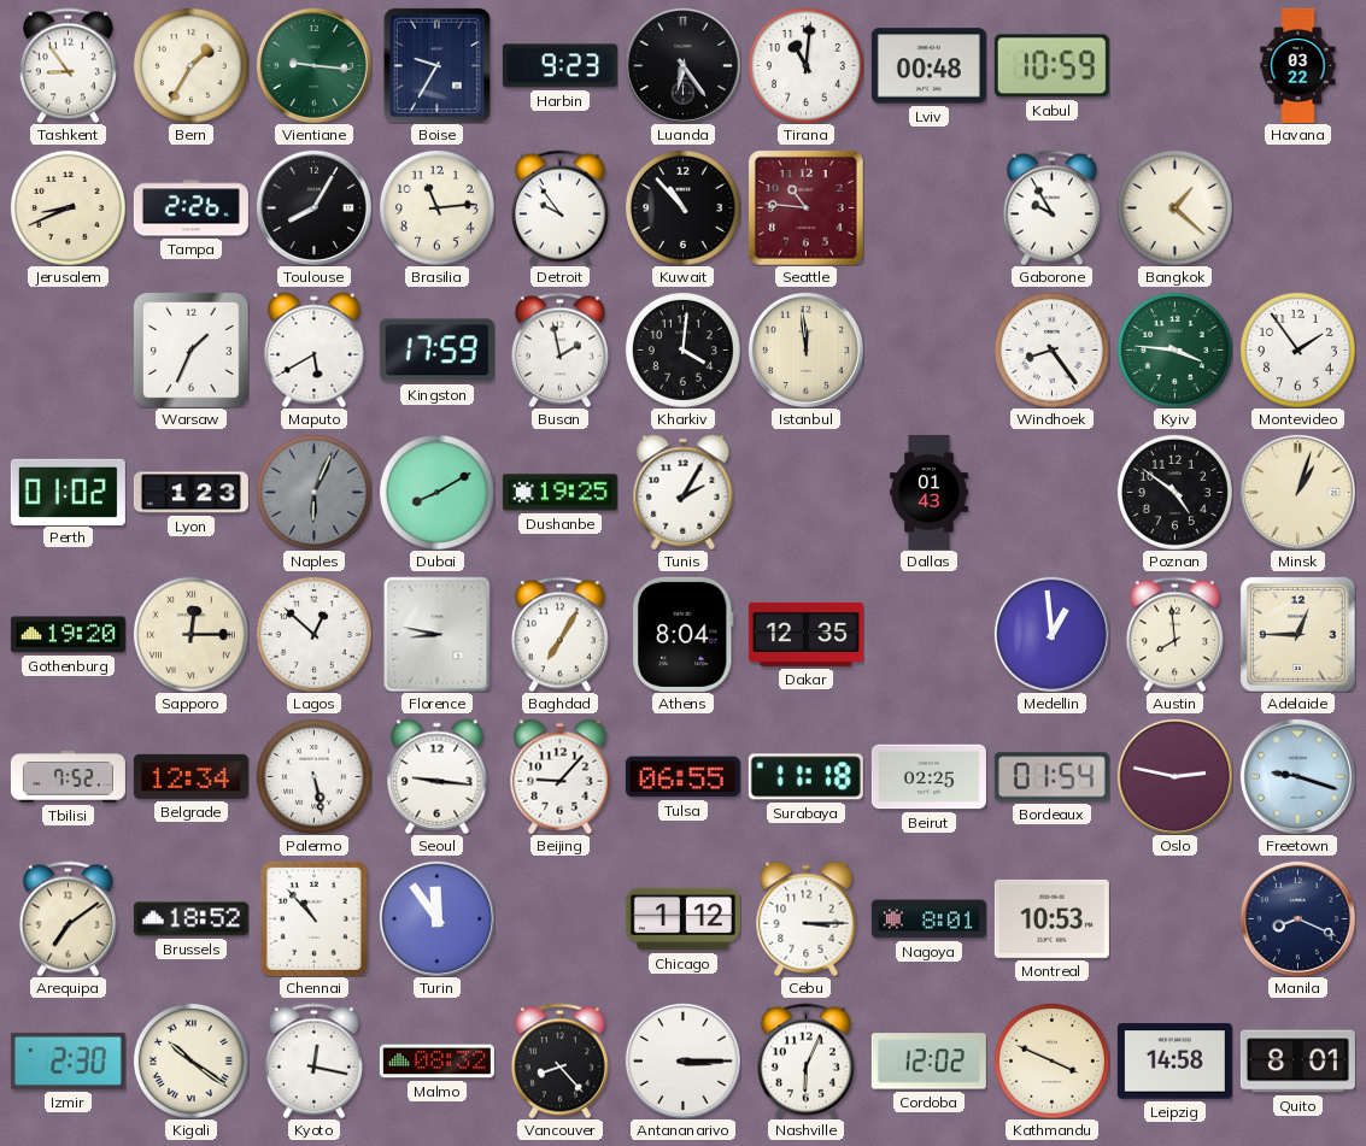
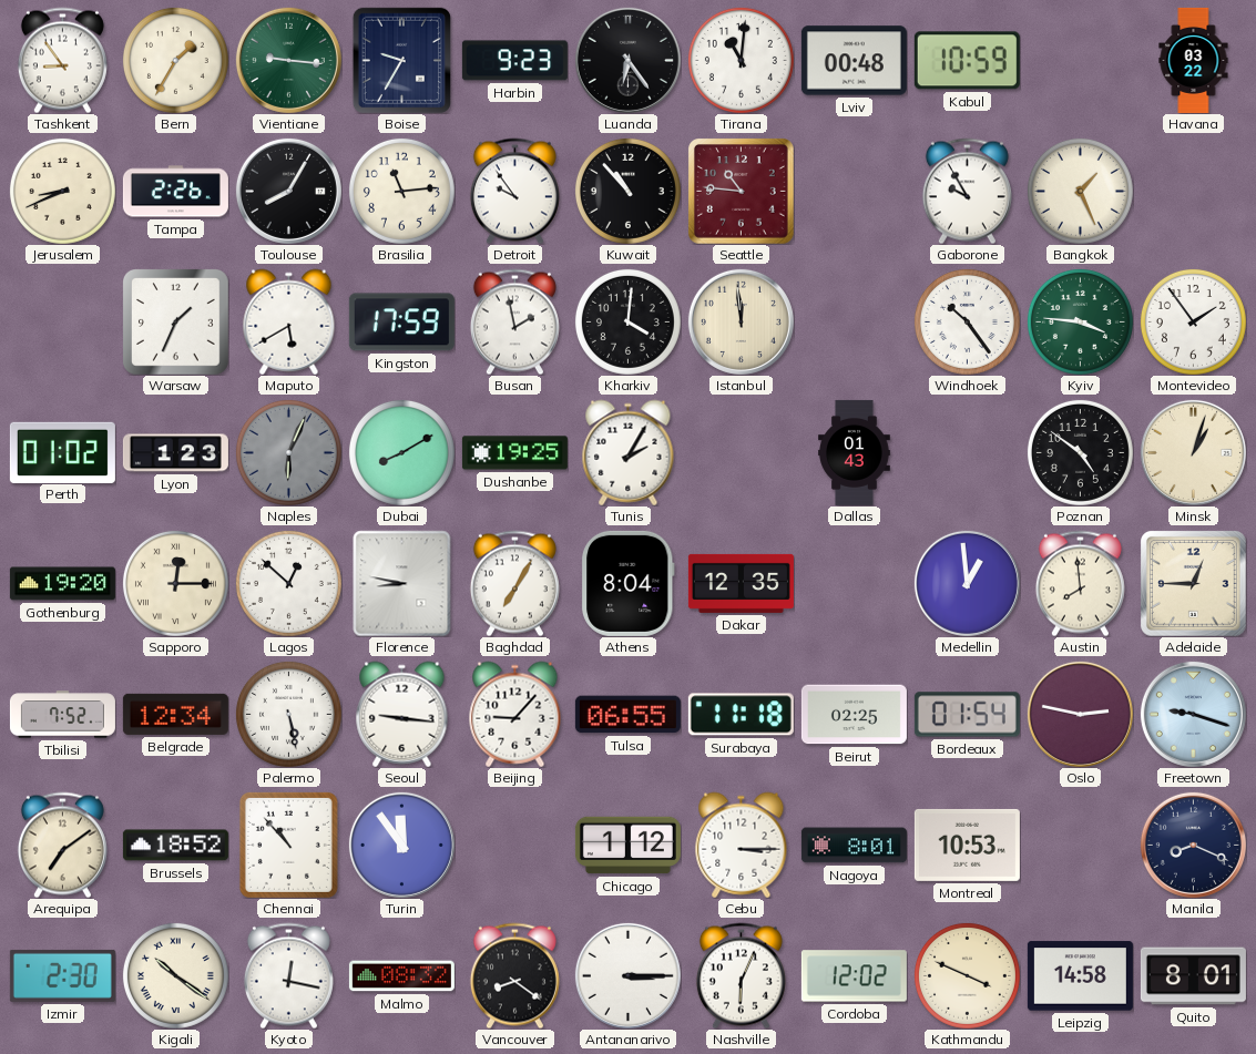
Bangkok: 1:22 -> 1:26
Windhoek: 8:24 -> 10:24
Vancouver: 8:23 -> 8:21
